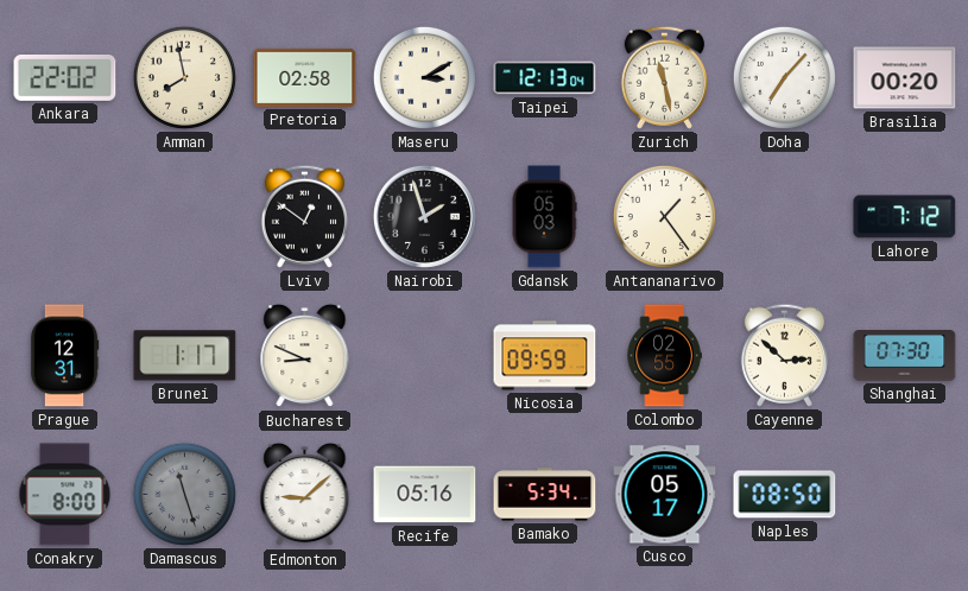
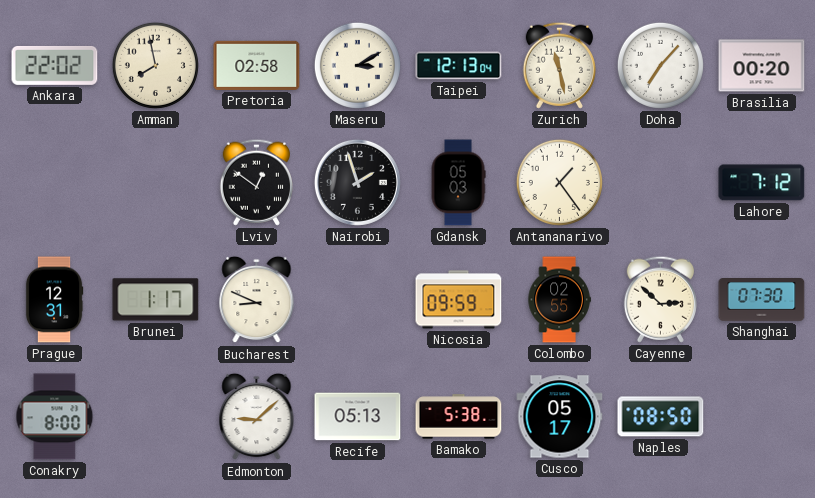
Damascus: 11:27 -> none
Recife: 05:16 -> 05:13
Bamako: 5:34 -> 5:38
